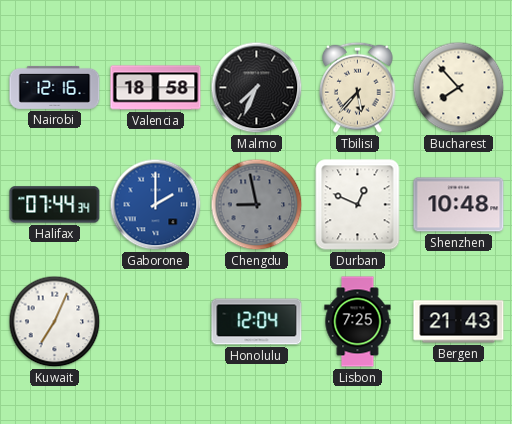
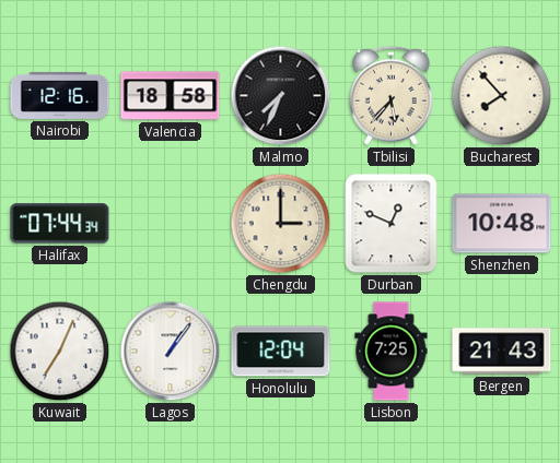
Gaborone: 2:00 -> none
Chengdu: 8:58 -> 3:00
Chengdu dial: grey -> cream
Lagos: none -> 1:06
